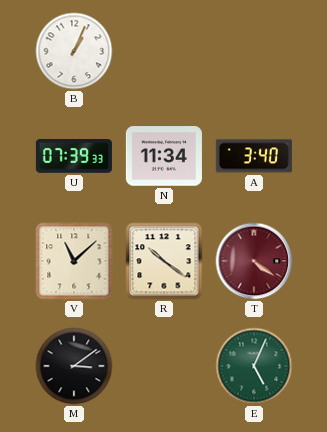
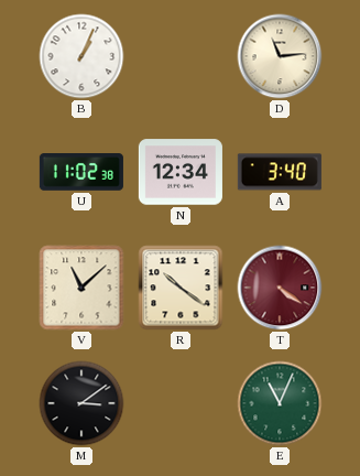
D: none -> 11:14
U: 07:39 -> 11:02
N: 11:34 -> 12:34
E: 5:04 -> 11:04
